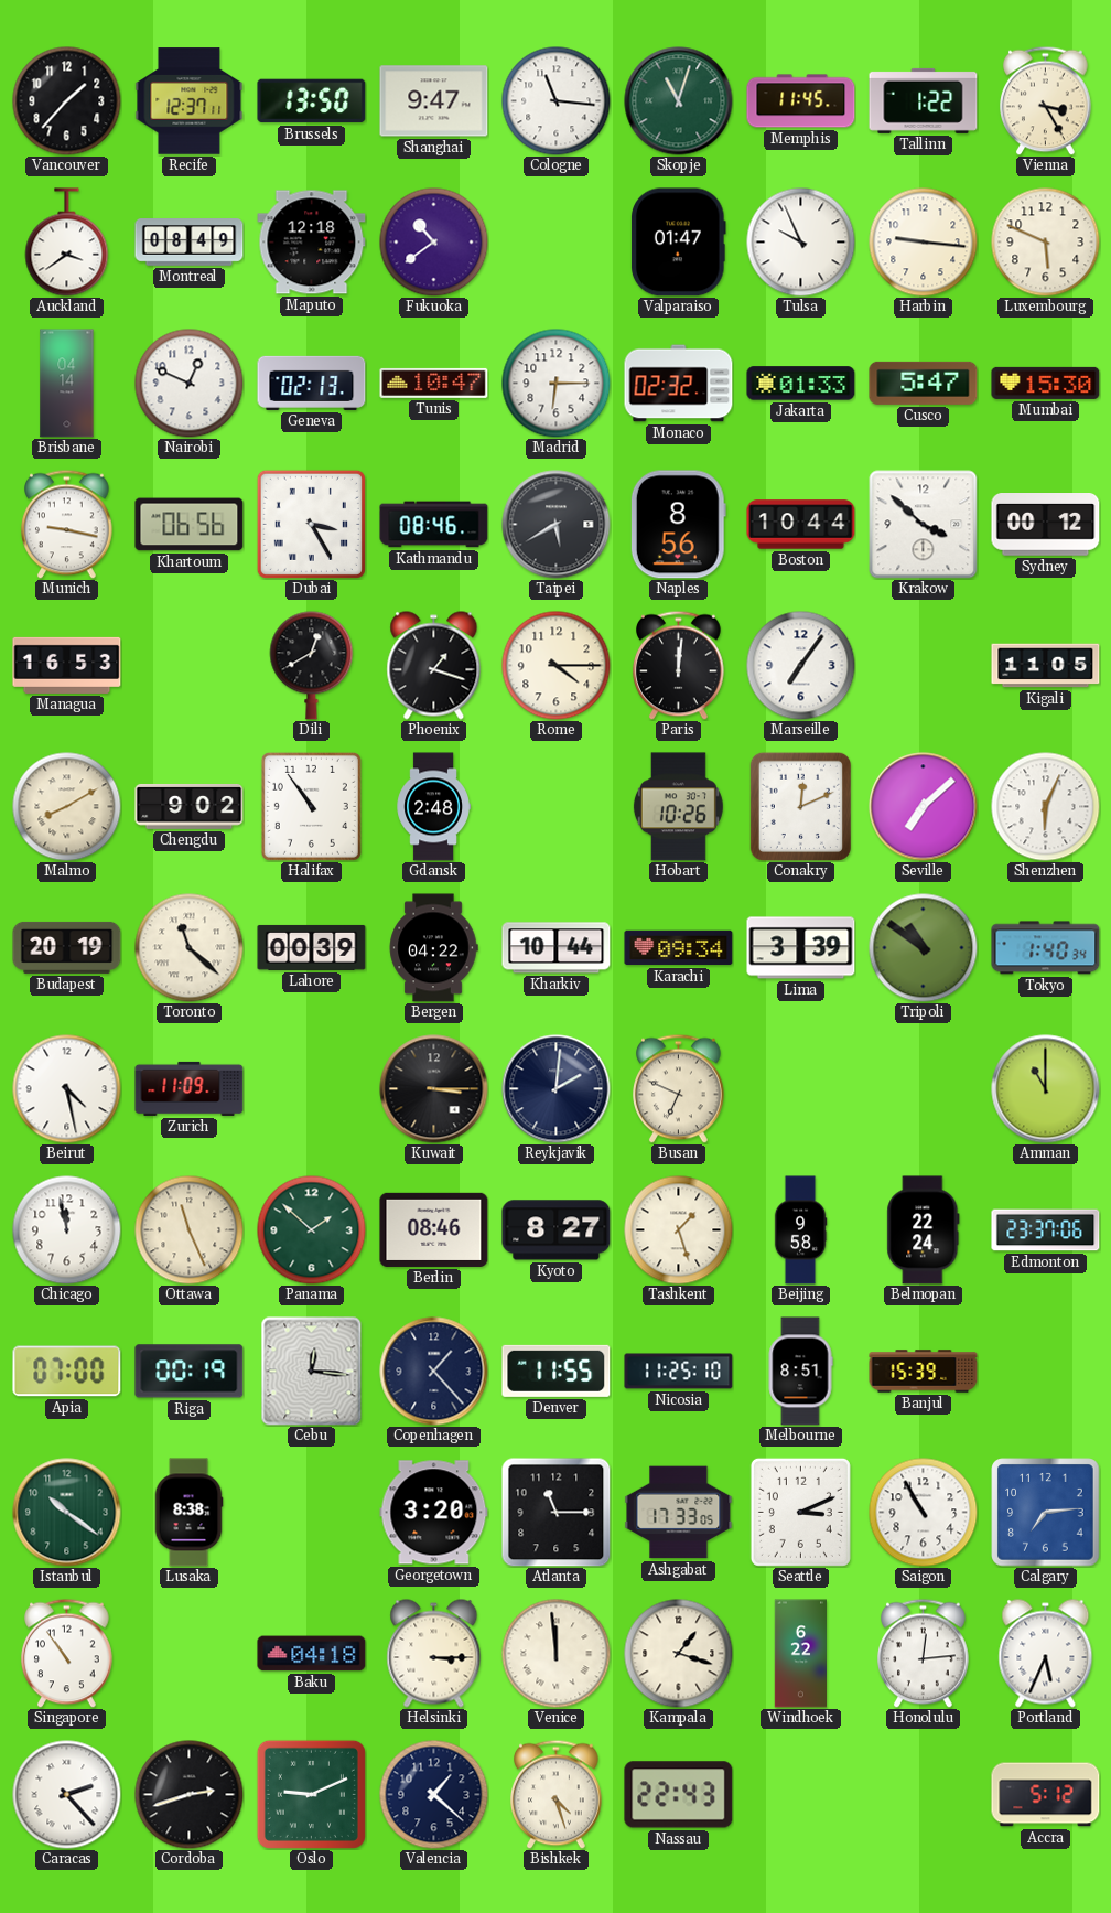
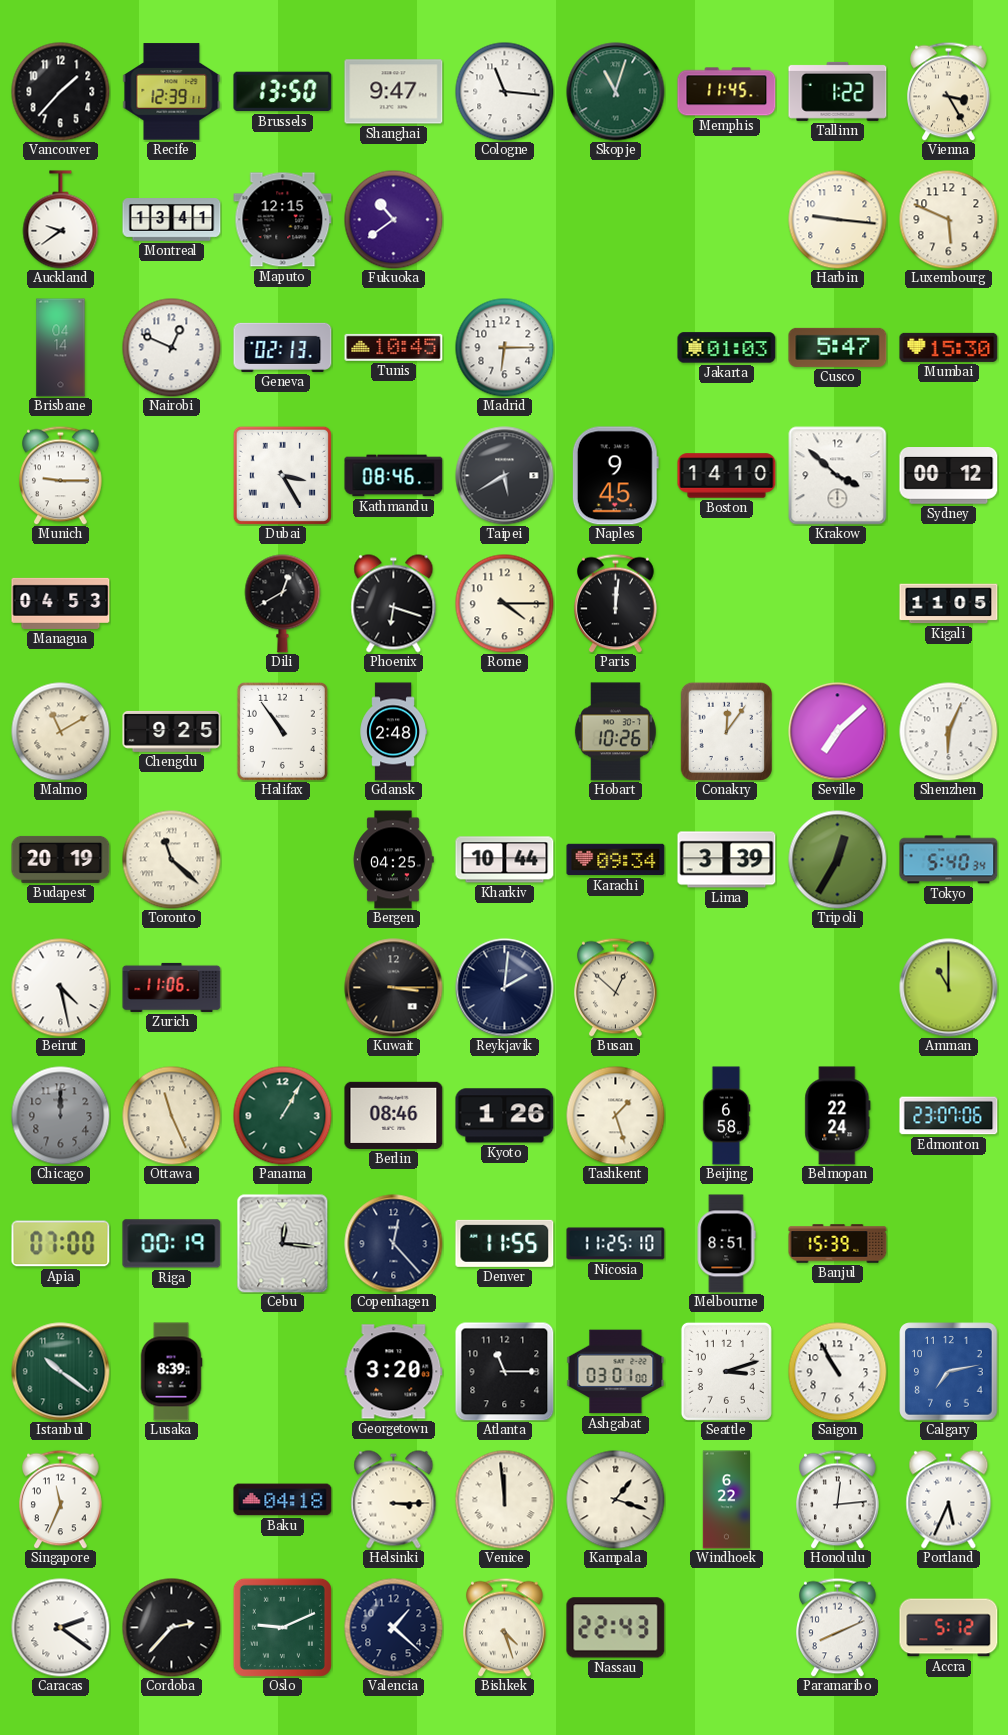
Recife: 12:37 -> 12:39
Auckland: 3:39 -> 9:39
Montreal: 08:49 -> 13:41
Maputo: 12:18 -> 12:15
Valparaiso: 01:47 -> none
Tulsa: 9:56 -> none
Tunis: 10:47 -> 10:45
Monaco: 02:32 -> none
Jakarta: 01:33 -> 01:03
Munich: 9:17 -> 9:15
Khartoum: 06:56 -> none
Naples: 8:56 -> 9:45
Boston: 10:44 -> 14:10
Managua: 16:53 -> 04:53
Phoenix: 1:18 -> 6:18
Marseille: 7:06 -> none
Malmo: 8:10 -> 11:10
Chengdu: 9:02 -> 9:25
Conakry: 12:11 -> 12:06
Lahore: 00:39 -> none
Bergen: 04:22 -> 04:25
Tripoli: 10:51 -> 12:35
Tokyo: 1:40 -> 5:40
Zurich: 11:09 -> 11:06
Busan: 6:49 -> 12:52
Chicago: 11:58 -> 12:00
Chicago dial: white -> grey
Panama: 1:52 -> 1:05
Kyoto: 8:27 -> 1:26
Beijing: 9:58 -> 6:58
Edmonton: 23:37 -> 23:07
Copenhagen: 1:23 -> 12:23
Lusaka: 8:38 -> 8:39
Ashgabat: 17:33 -> 03:01
Seattle: 3:11 -> 3:12
Calgary: 7:14 -> 7:13
Singapore: 10:54 -> 11:34
Caracas: 2:23 -> 2:21
Cordoba: 2:42 -> 2:37
Paramaribo: none -> 8:11
